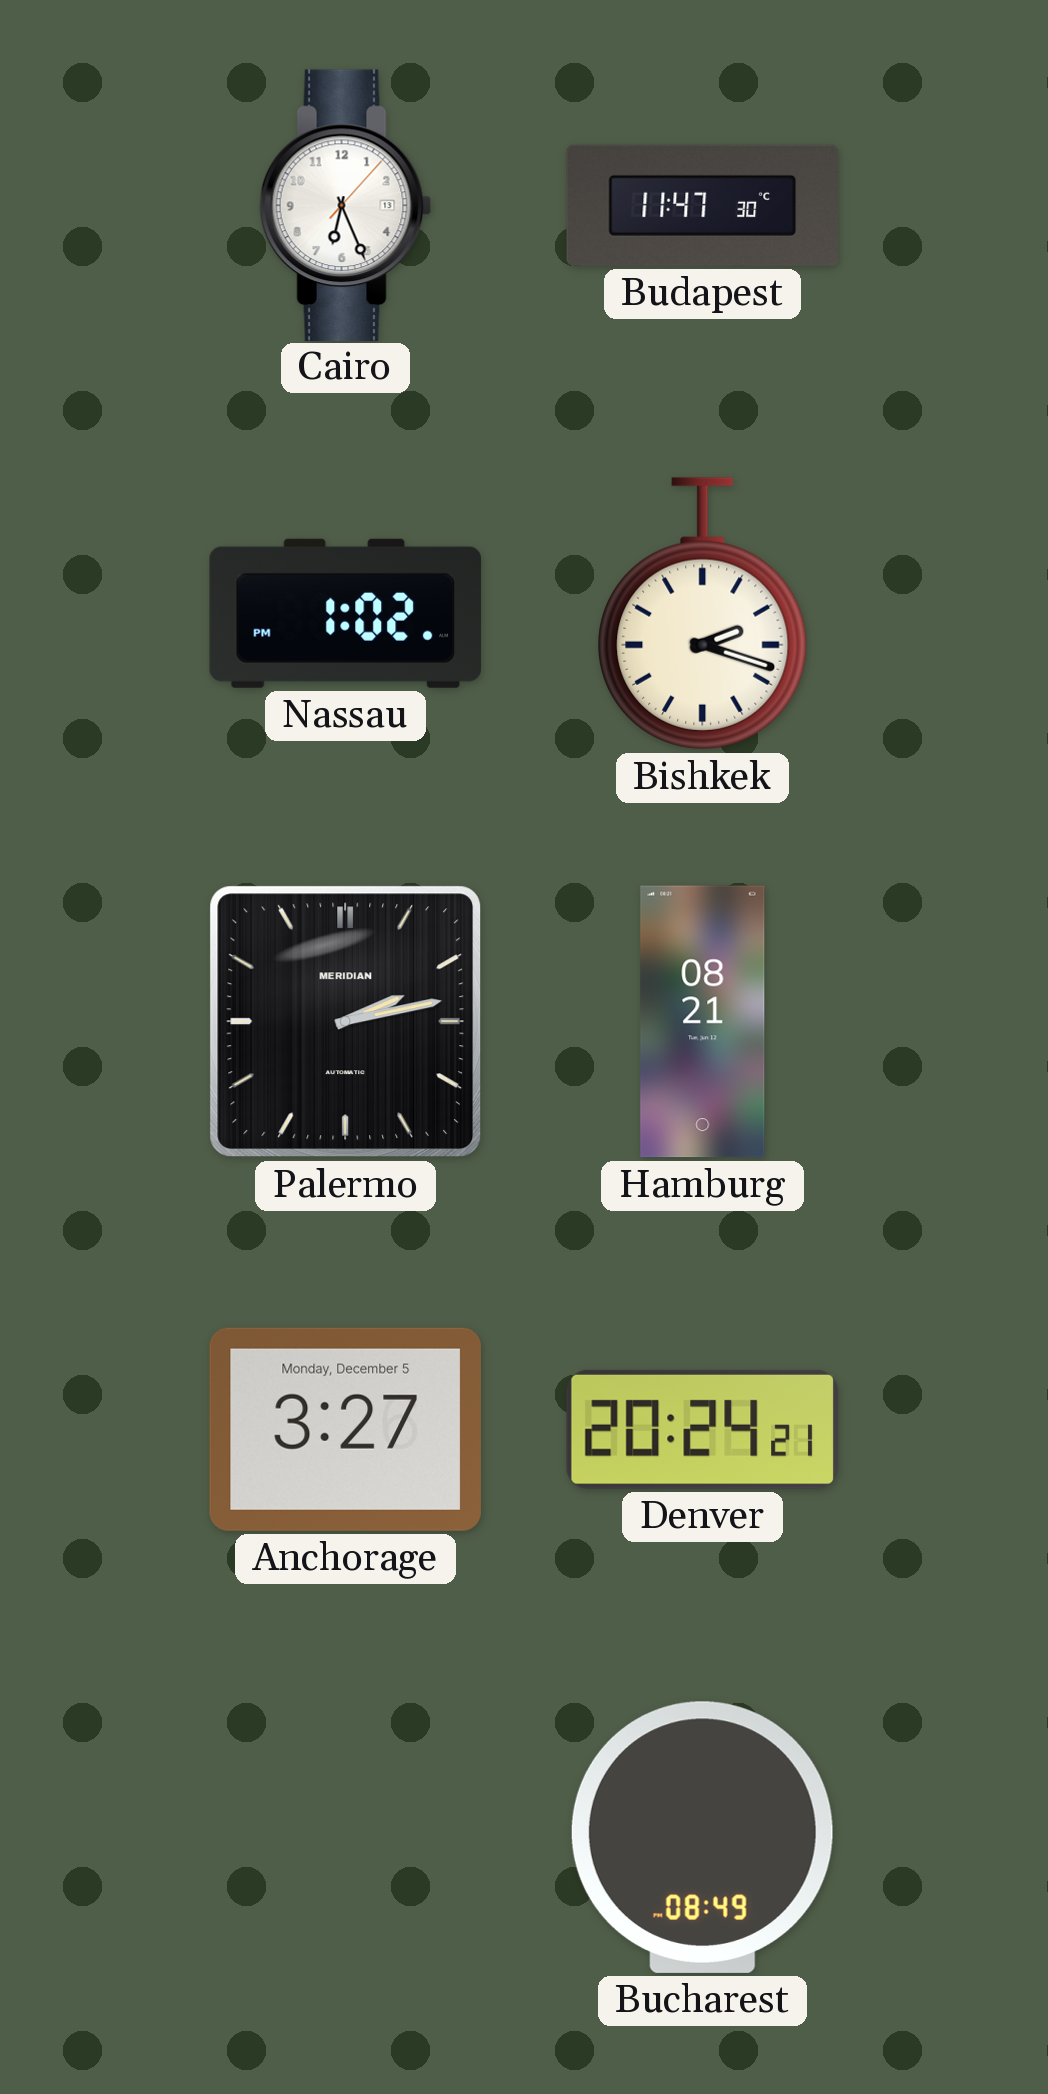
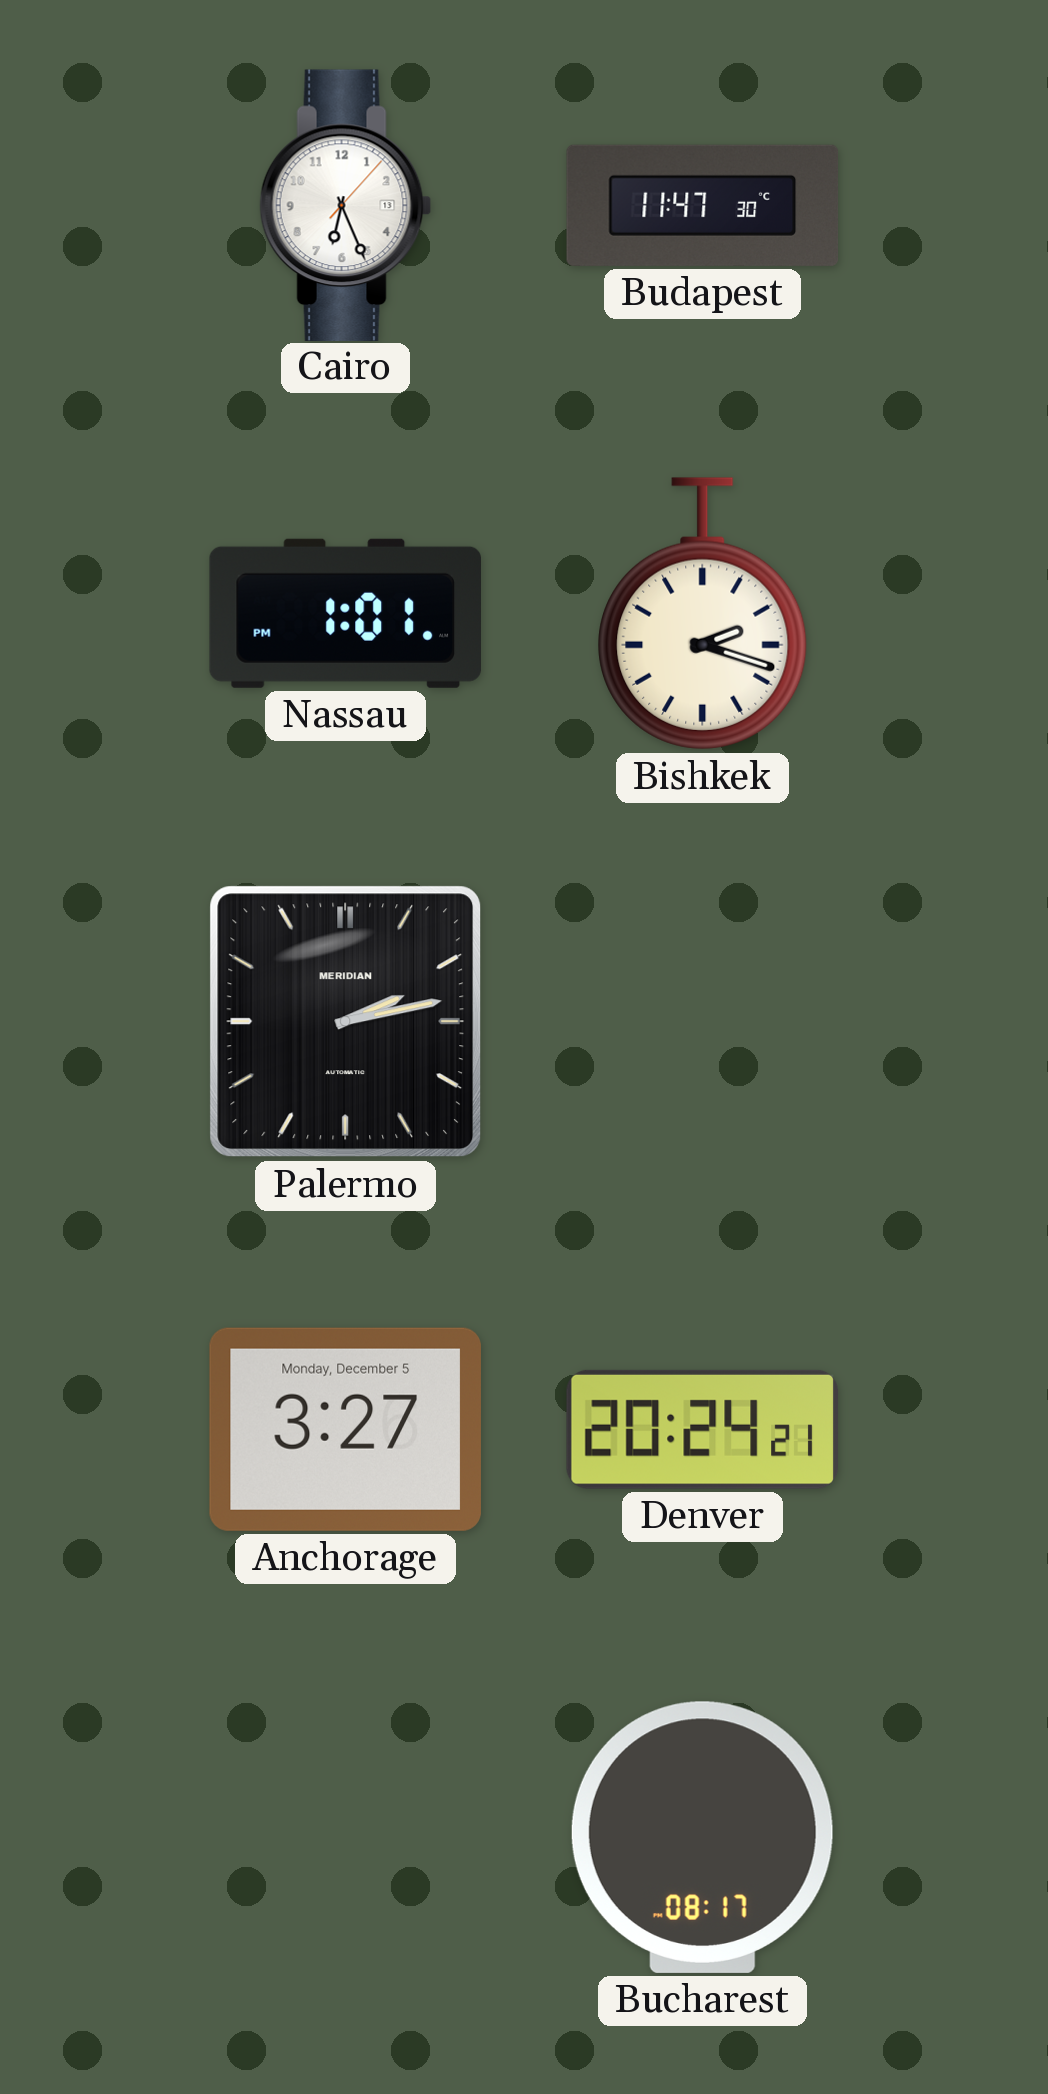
Nassau: 1:02 -> 1:01
Hamburg: 08:21 -> none
Bucharest: 08:49 -> 08:17
